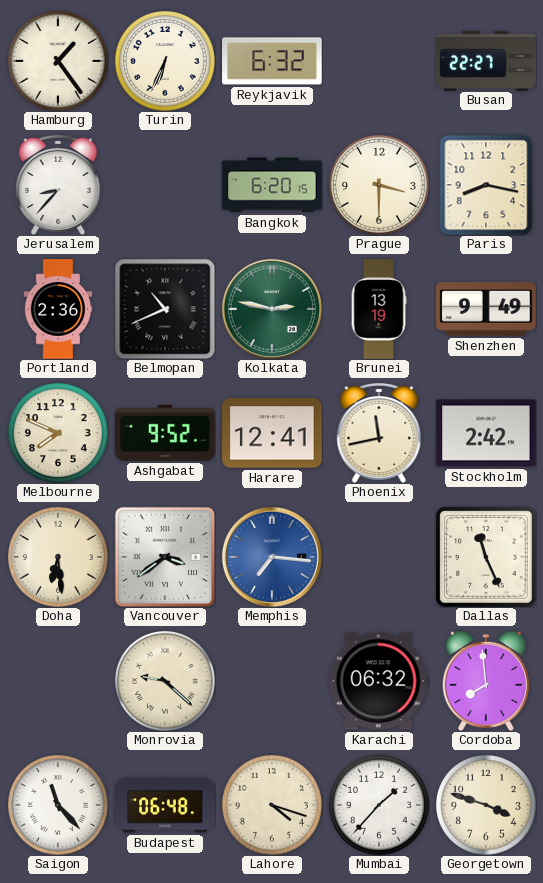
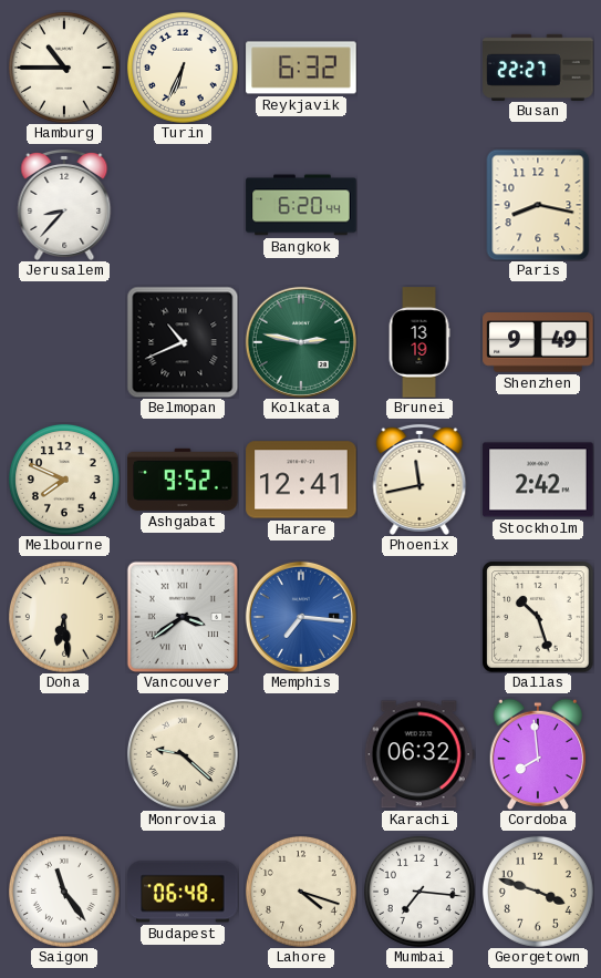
Hamburg: 1:24 -> 10:45
Bangkok: 6:20:15 -> 6:20:44
Prague: 3:30 -> none
Portland: 2:36 -> none
Dallas: 11:26 -> 10:27
Saigon: 11:23 -> 11:24
Mumbai: 1:37 -> 7:16
